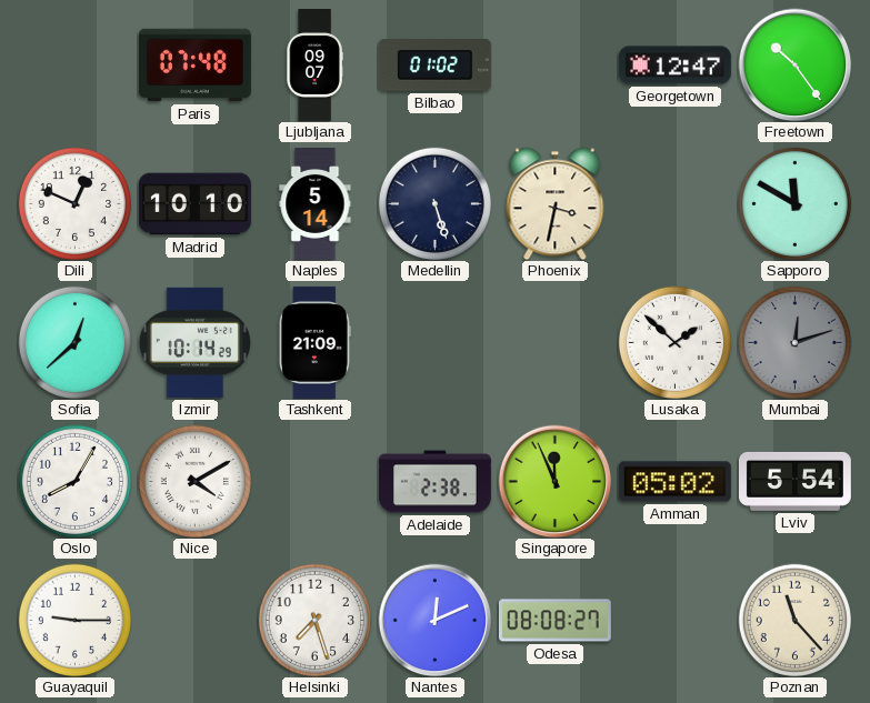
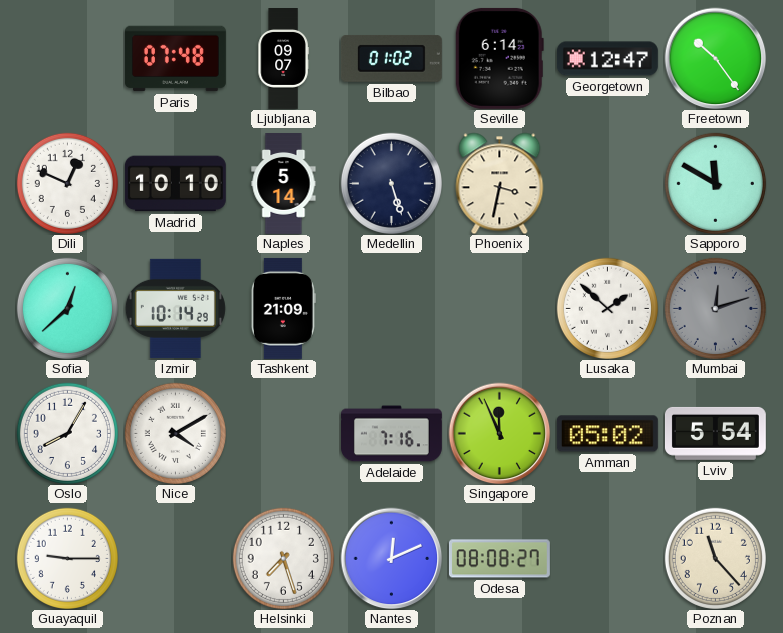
Seville: none -> 6:14
Adelaide: 2:38 -> 7:16
